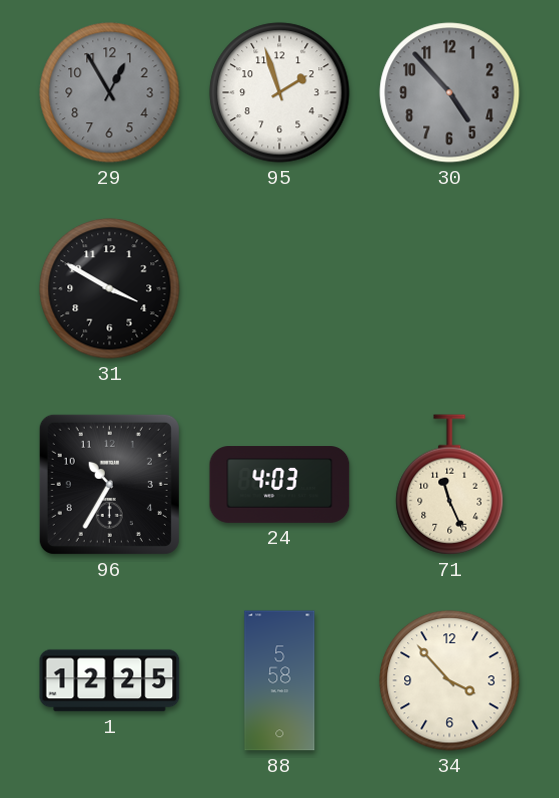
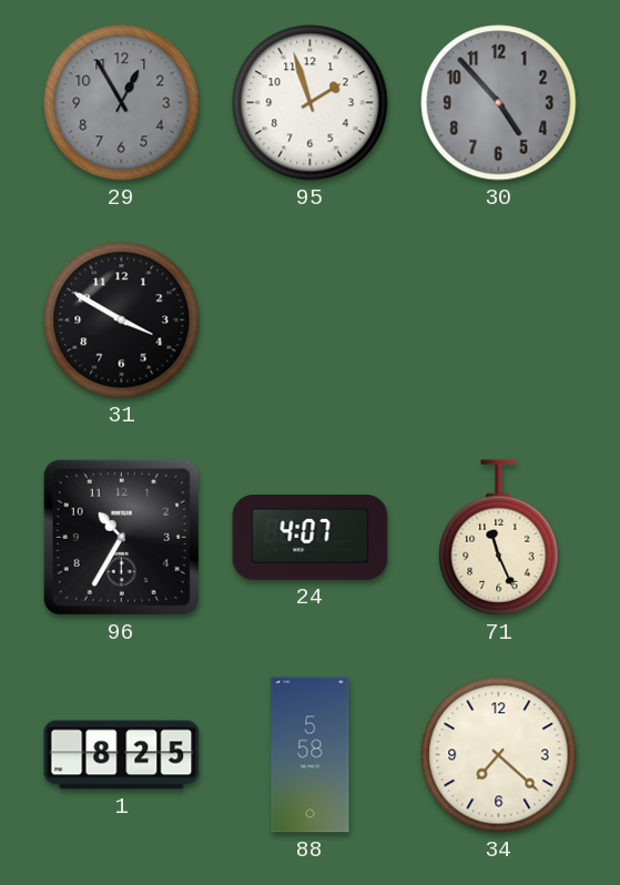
24: 4:03 -> 4:07
1: 12:25 -> 8:25
34: 3:53 -> 7:22
